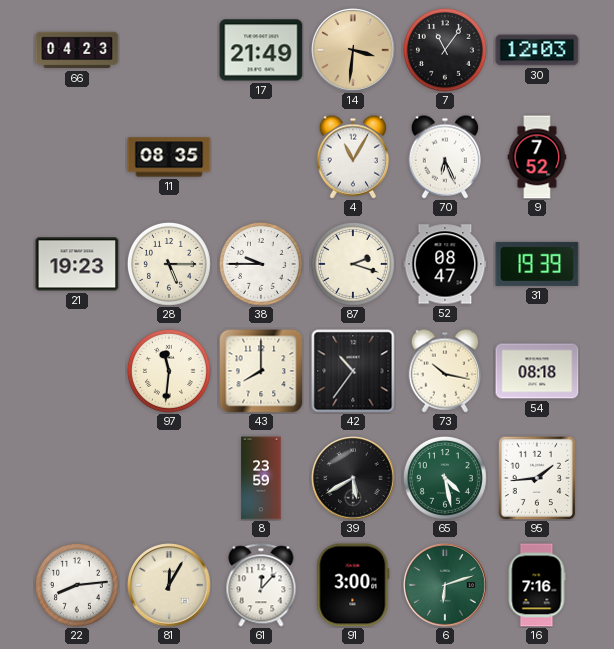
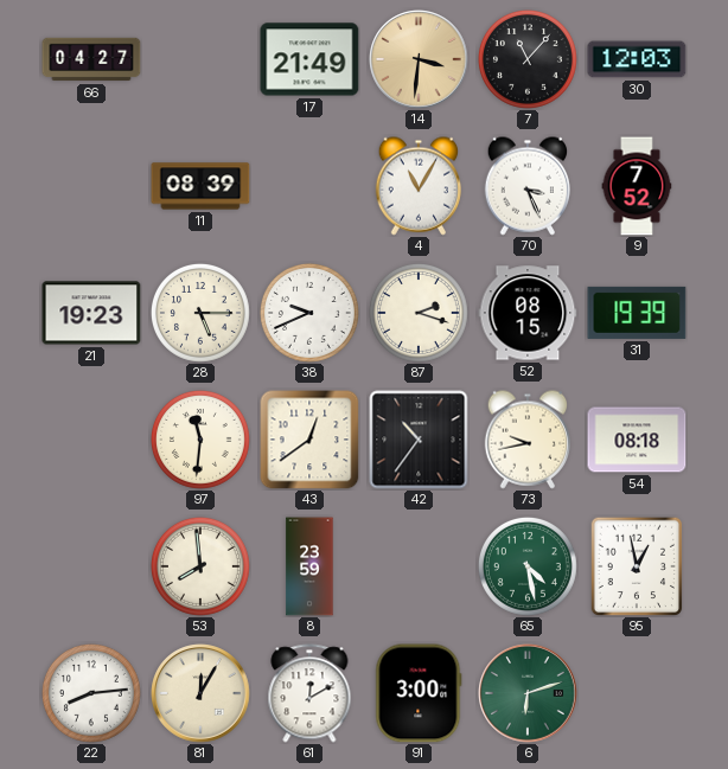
66: 04:23 -> 04:27
7: 11:06 -> 11:07
11: 08:35 -> 08:39
70: 6:26 -> 3:26
38: 9:45 -> 9:41
52: 08:47 -> 08:15
43: 8:00 -> 12:39
73: 10:17 -> 9:43
53: none -> 7:59
39: 5:40 -> none
95: 1:44 -> 12:58
61: 12:07 -> 12:10
16: 7:16 -> none
